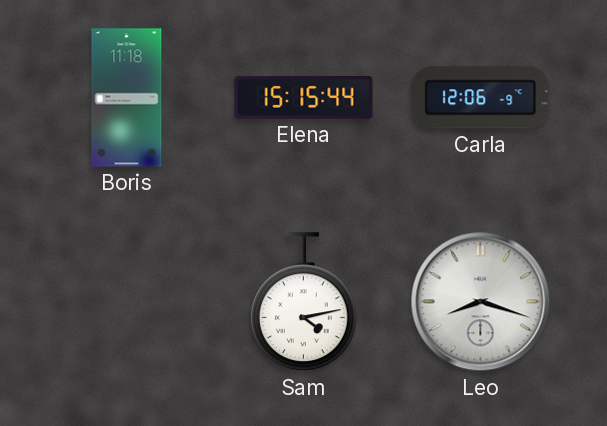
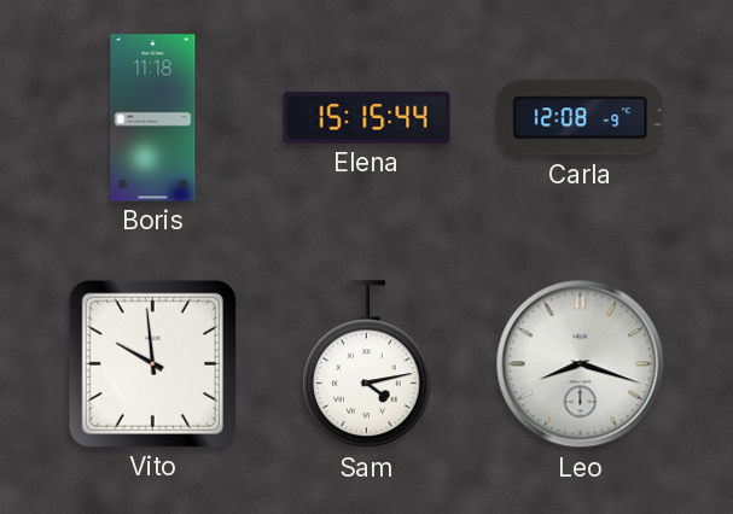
Carla: 12:06 -> 12:08
Vito: none -> 9:59
